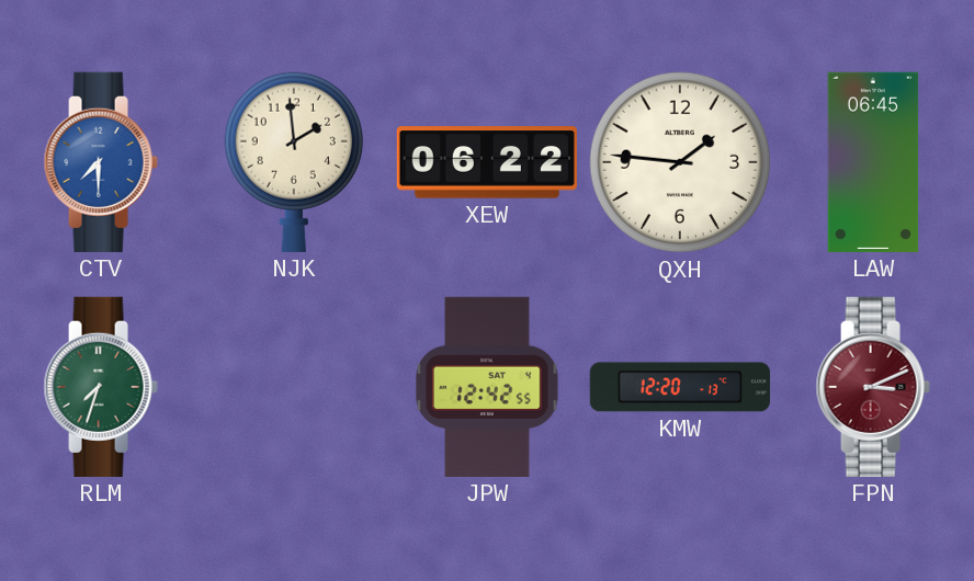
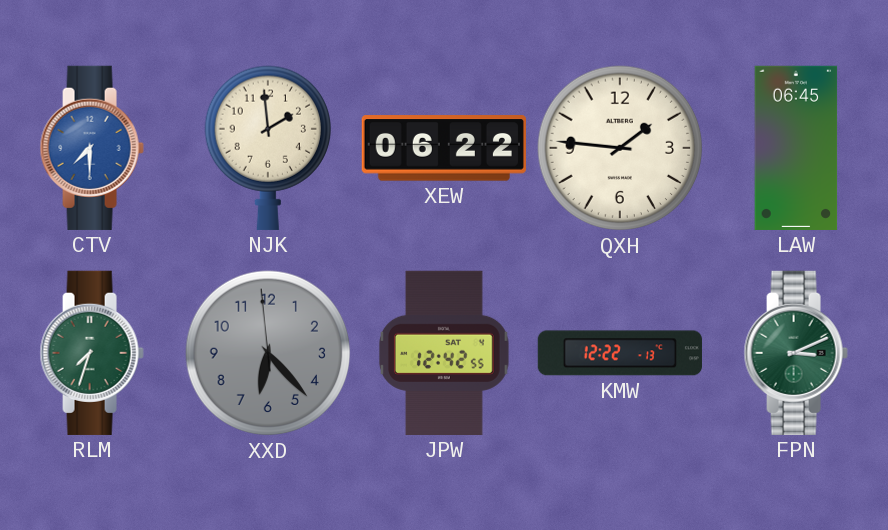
XXD: none -> 6:22
KMW: 12:20 -> 12:22
FPN dial: burgundy -> green
